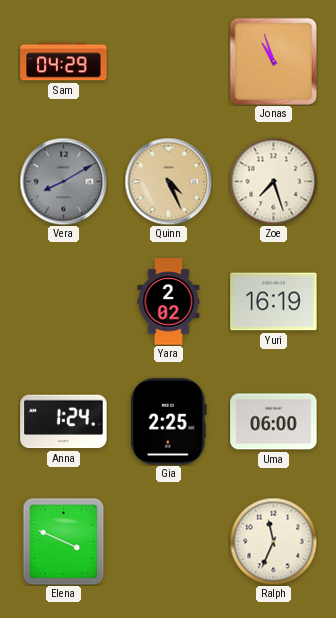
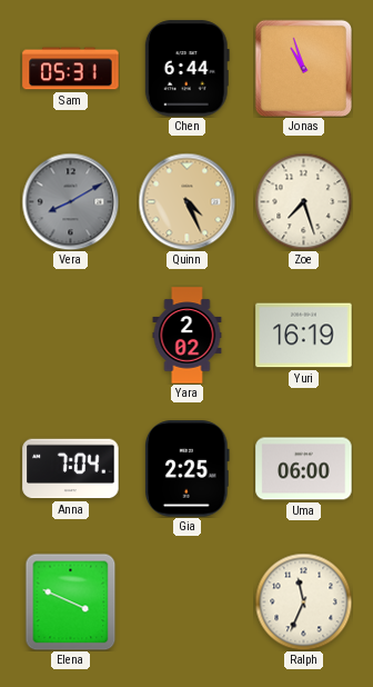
Sam: 04:29 -> 05:31
Chen: none -> 6:44
Anna: 1:24 -> 7:04
